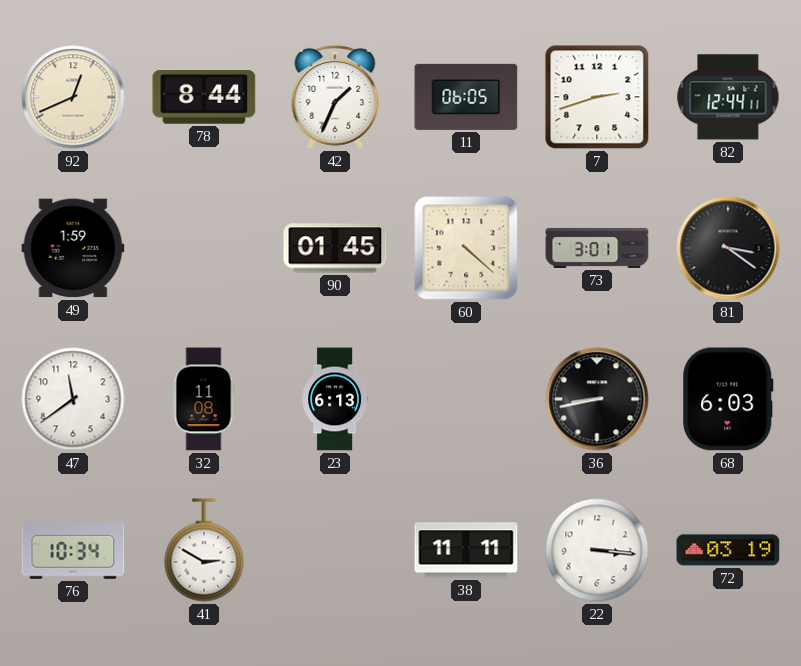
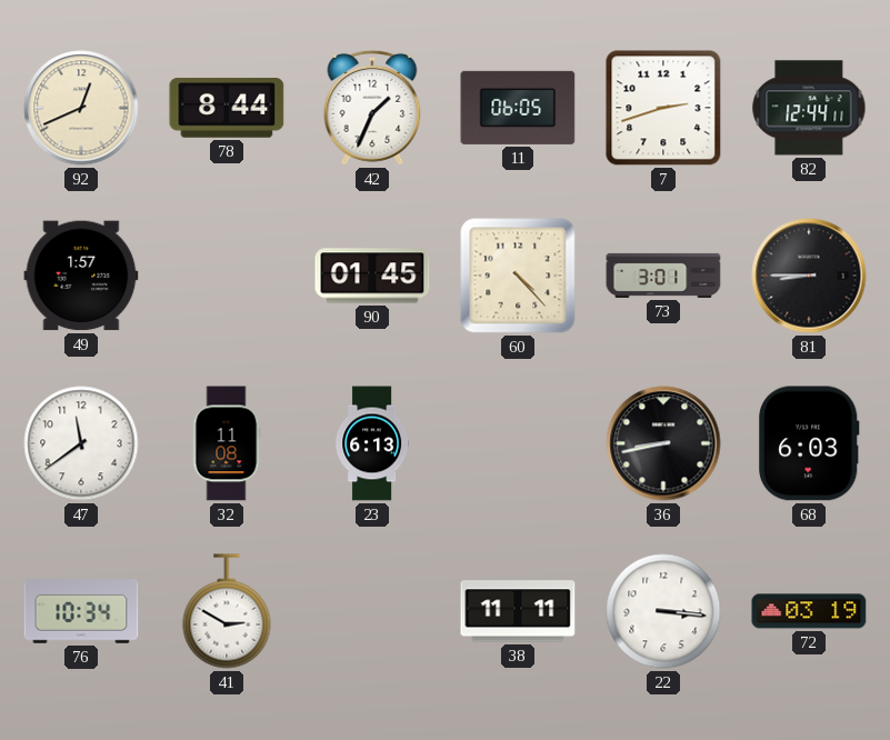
49: 1:59 -> 1:57
60: 4:22 -> 4:23
81: 3:21 -> 8:45
